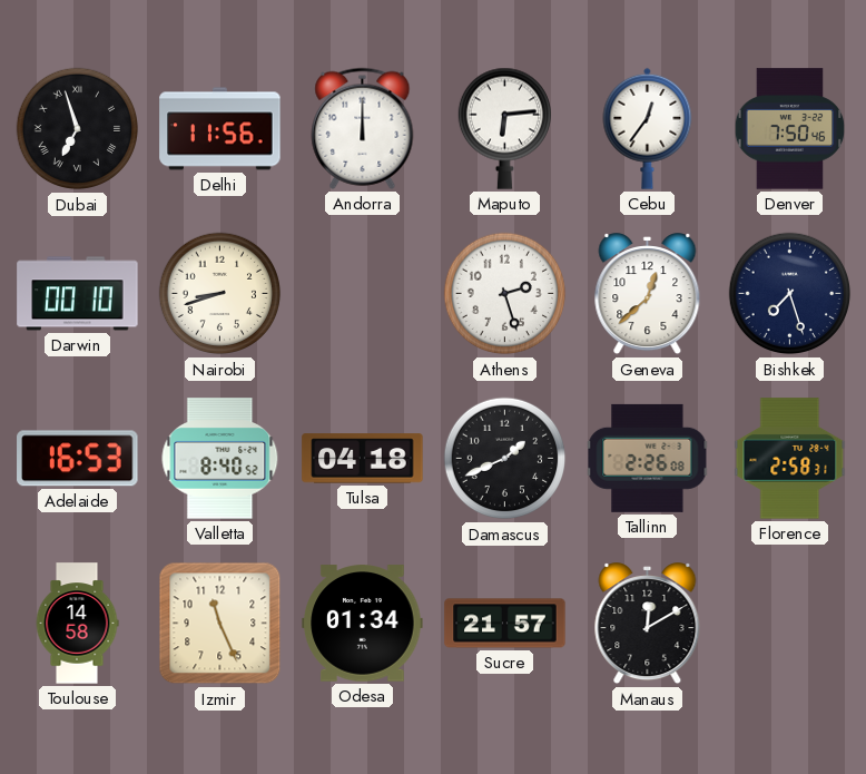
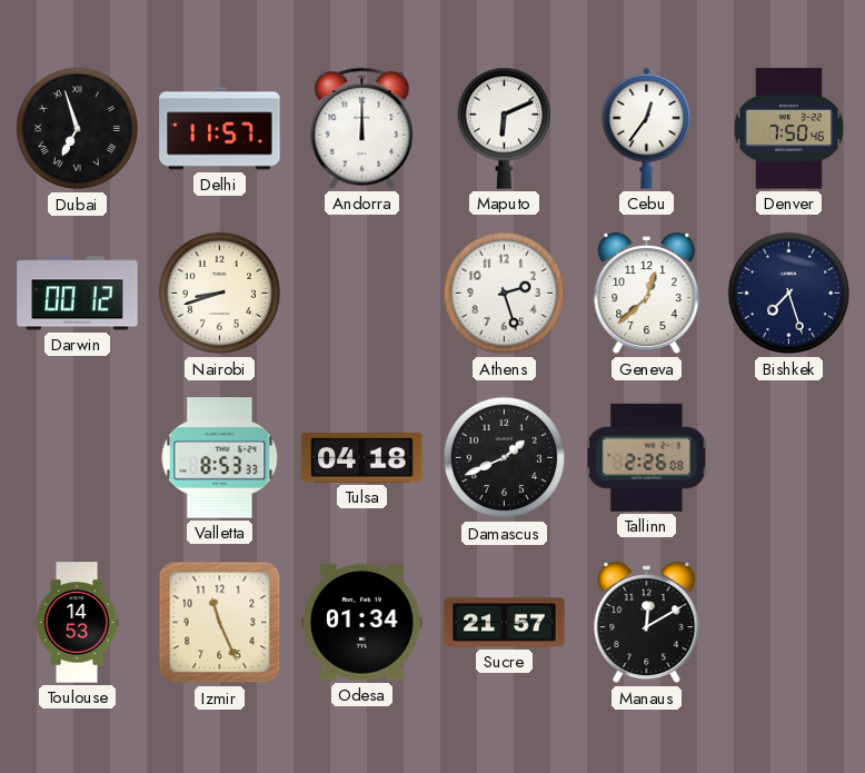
Delhi: 11:56 -> 11:57
Maputo: 6:14 -> 6:11
Darwin: 00:10 -> 00:12
Adelaide: 16:53 -> none
Valletta: 8:40 -> 8:53
Florence: 2:58 -> none
Toulouse: 14:58 -> 14:53
